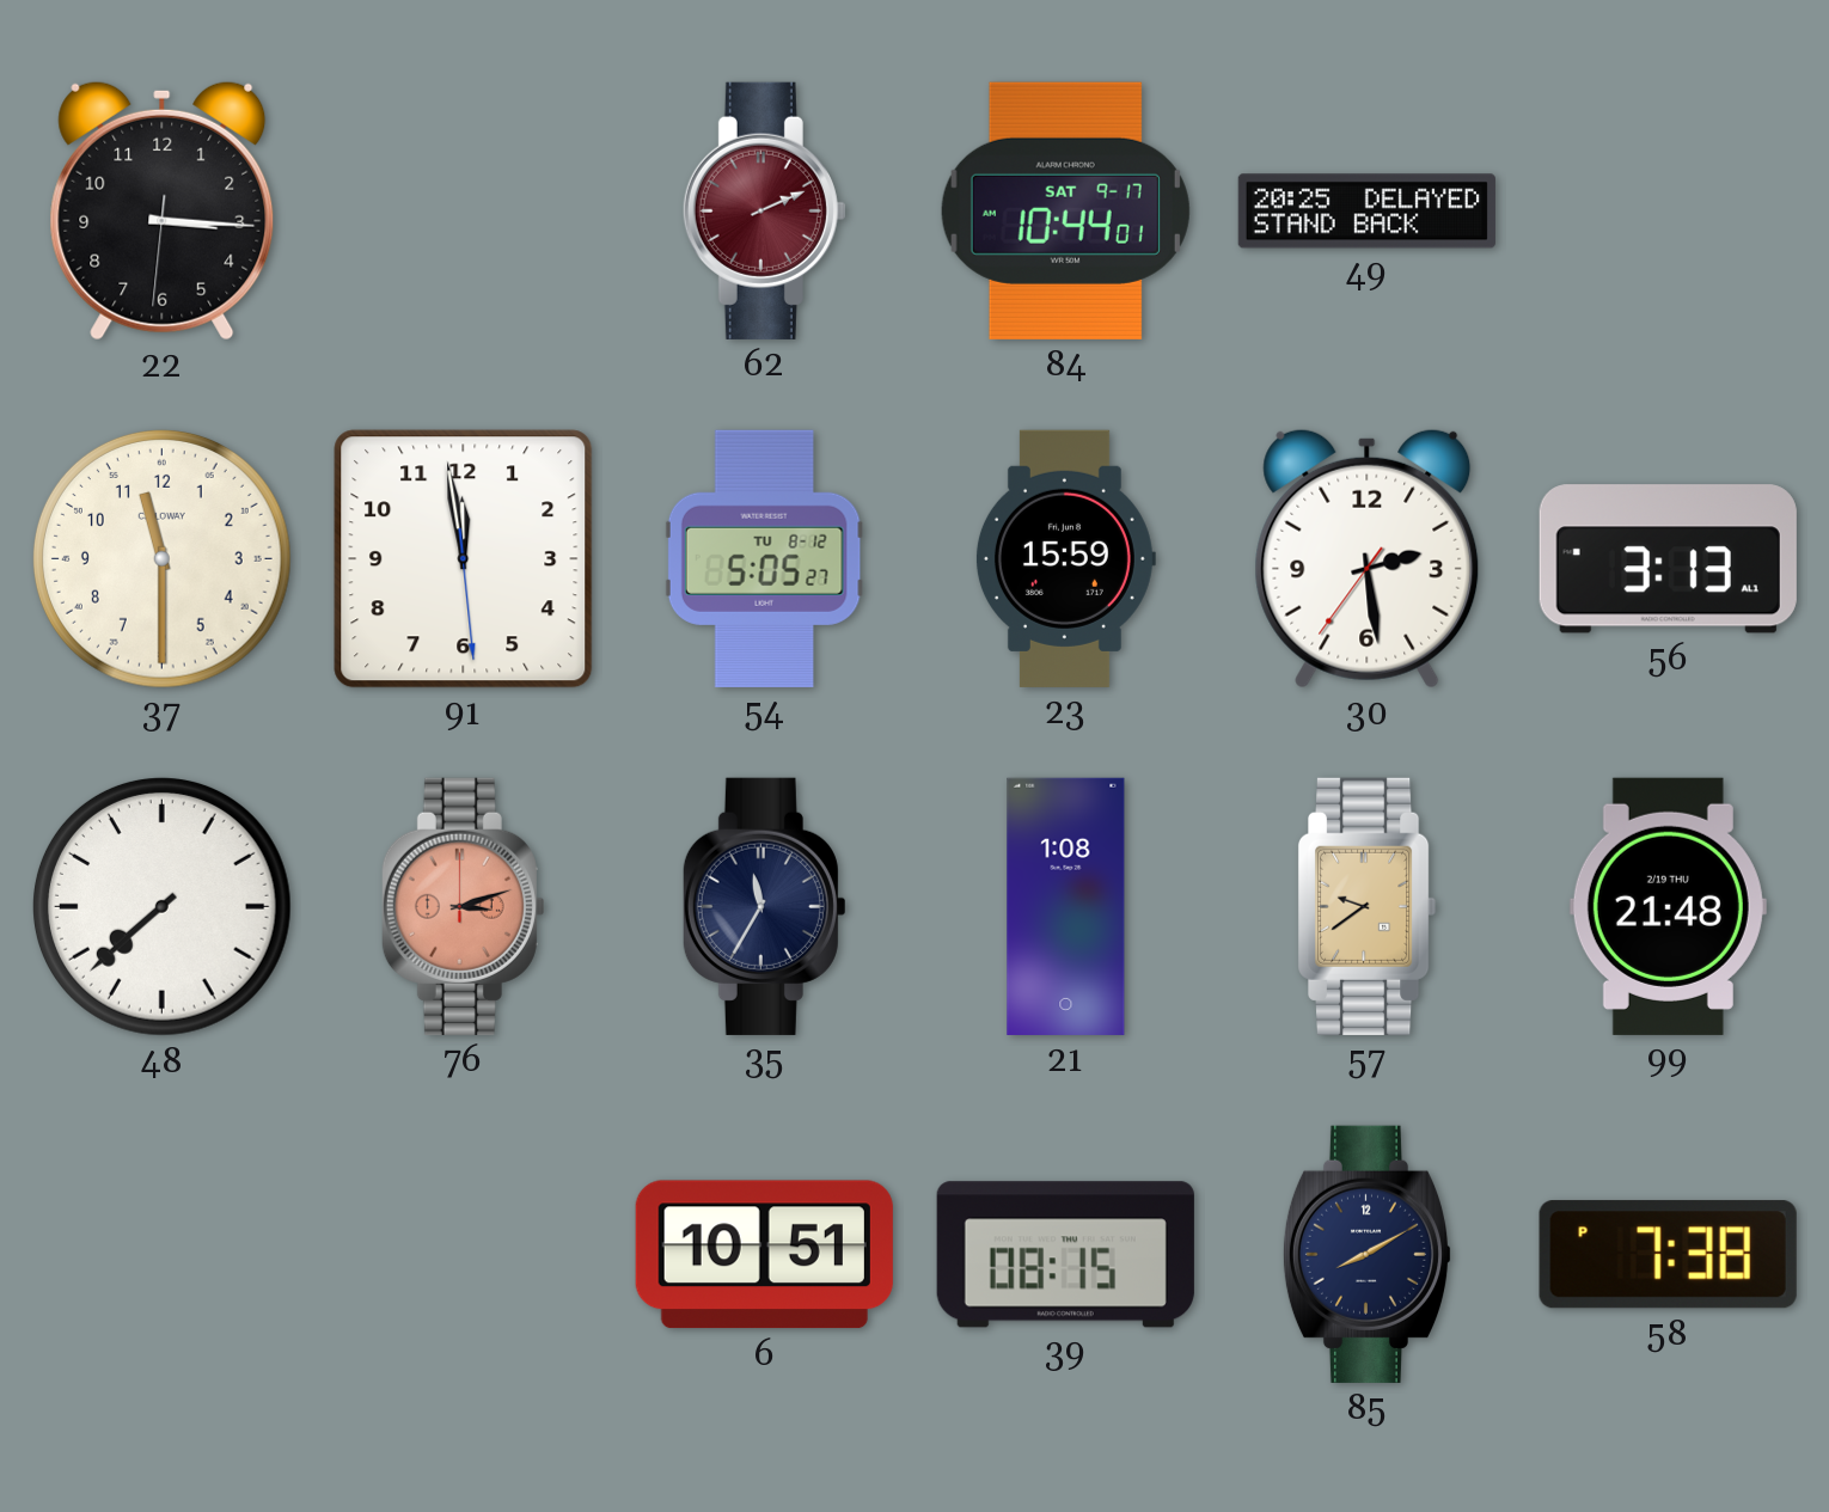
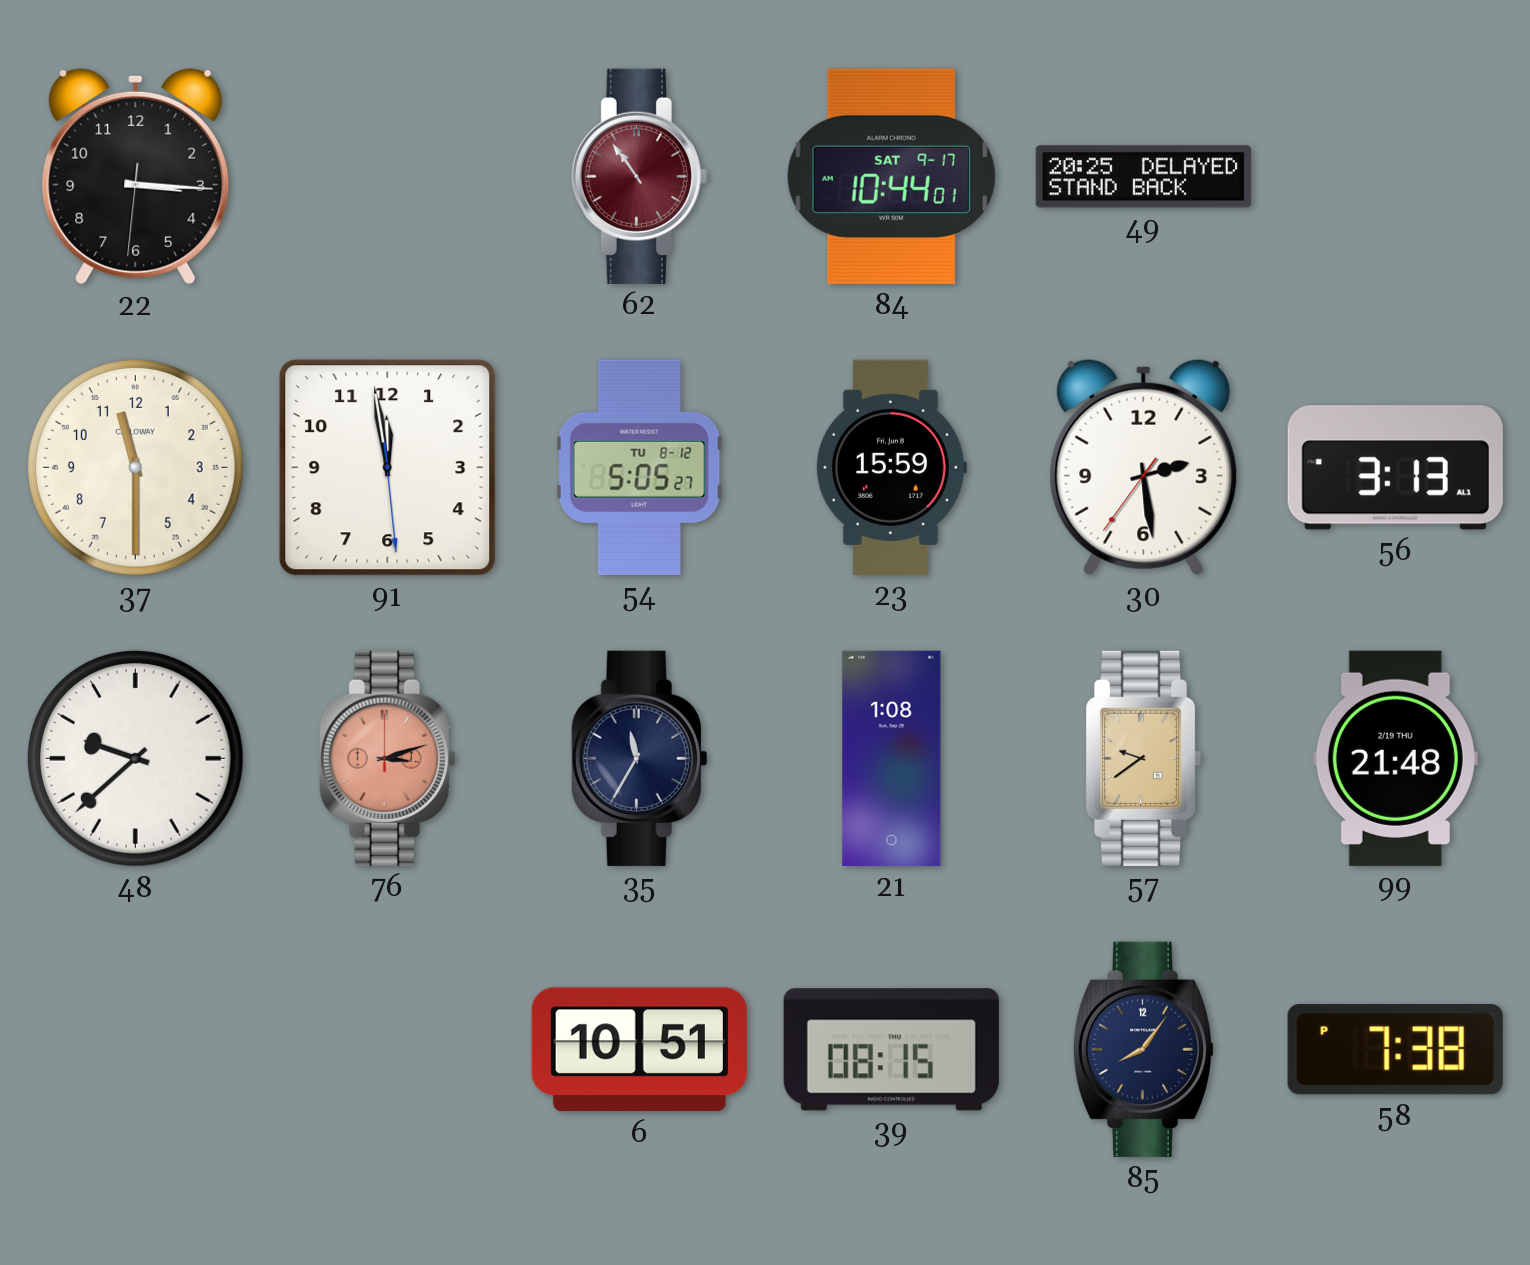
62: 2:11 -> 10:54
48: 7:38 -> 9:38
85: 8:10 -> 8:06
